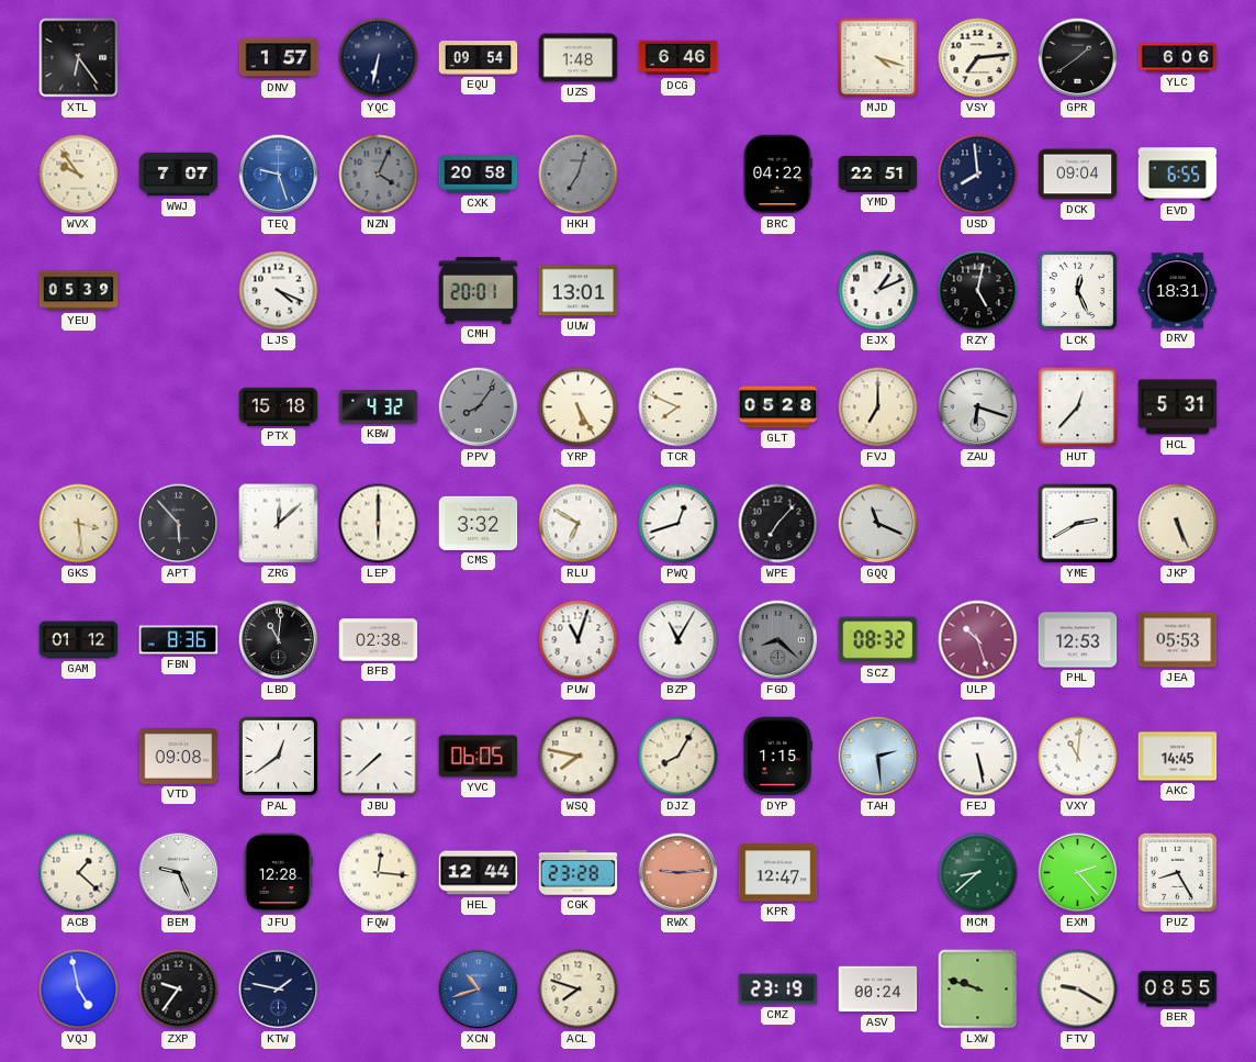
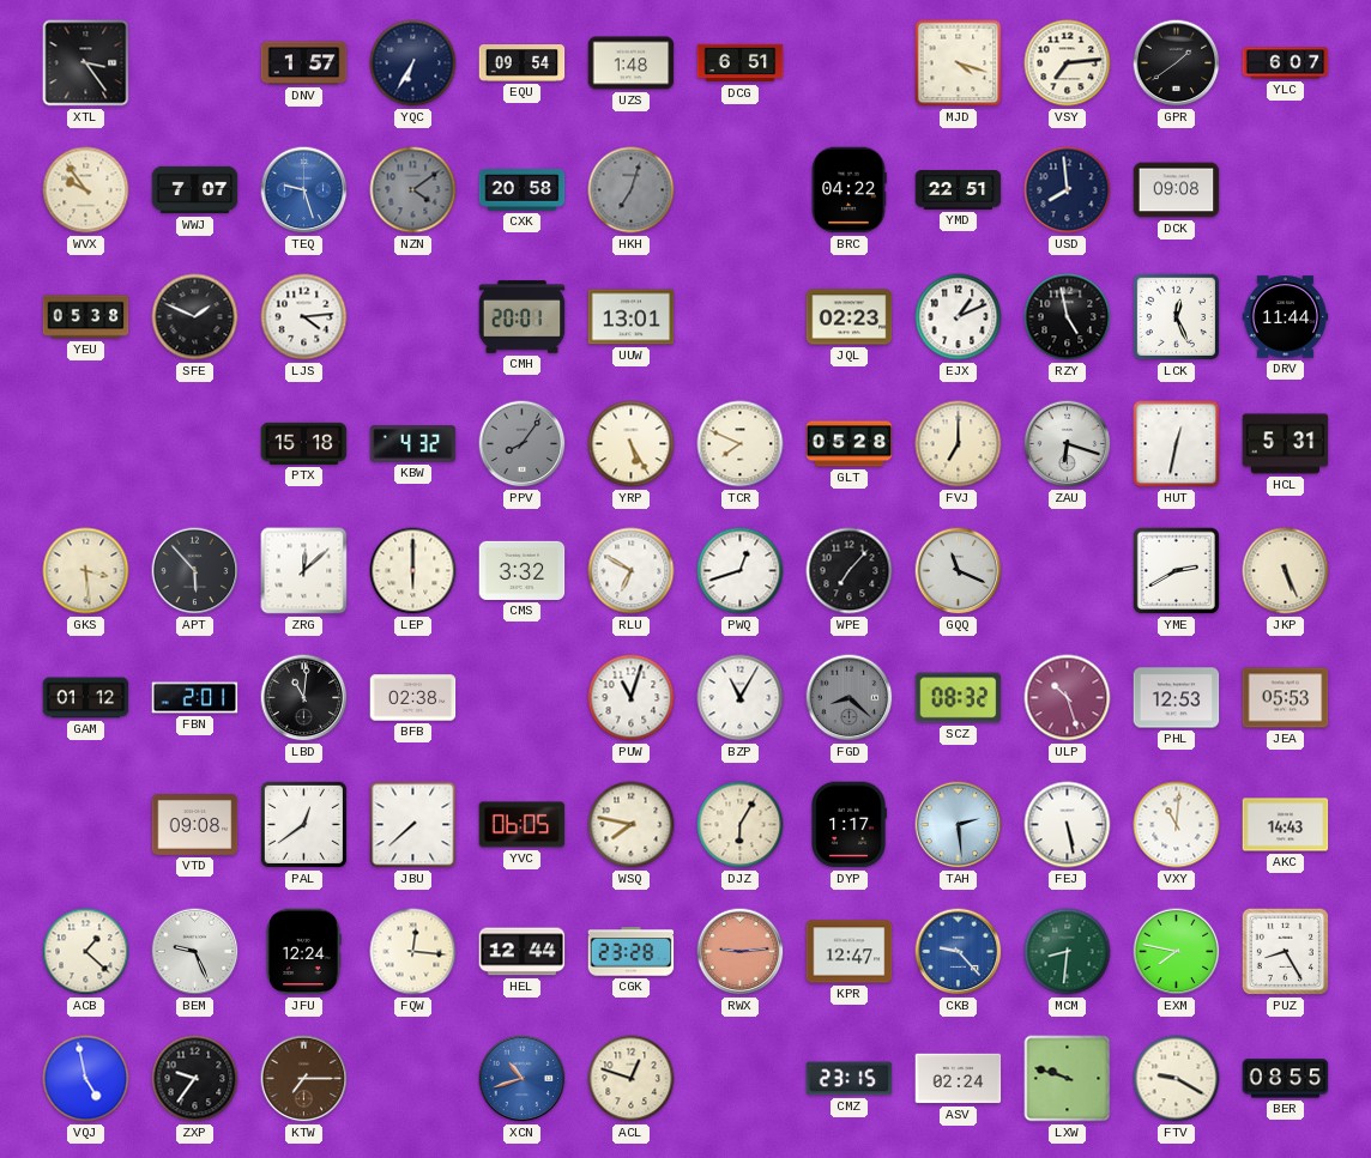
XTL: 6:24 -> 3:24
YQC: 6:32 -> 6:35
DCG: 6:46 -> 6:51
YLC: 6:06 -> 6:07
NZN: 4:04 -> 4:09
DCK: 09:04 -> 09:08
EVD: 6:55 -> none
YEU: 05:39 -> 05:38
SFE: none -> 1:49
LJS: 4:19 -> 4:14
JQL: none -> 02:23
RZY: 5:02 -> 4:58
DRV: 18:31 -> 11:44
HUT: 12:37 -> 12:32
FBN: 8:36 -> 2:01
DJZ: 8:05 -> 6:05
DYP: 1:15 -> 1:17
AKC: 14:45 -> 14:43
JFU: 12:28 -> 12:24
CKB: none -> 9:23
MCM: 8:38 -> 8:31
EXM: 2:23 -> 7:47
KTW: 1:47 -> 7:15
KTW dial: navy -> brown
ACL: 7:48 -> 12:48
CMZ: 23:19 -> 23:15
ASV: 00:24 -> 02:24
